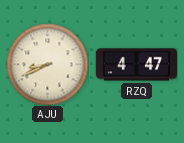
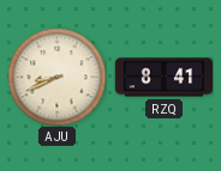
RZQ: 4:47 -> 8:41
